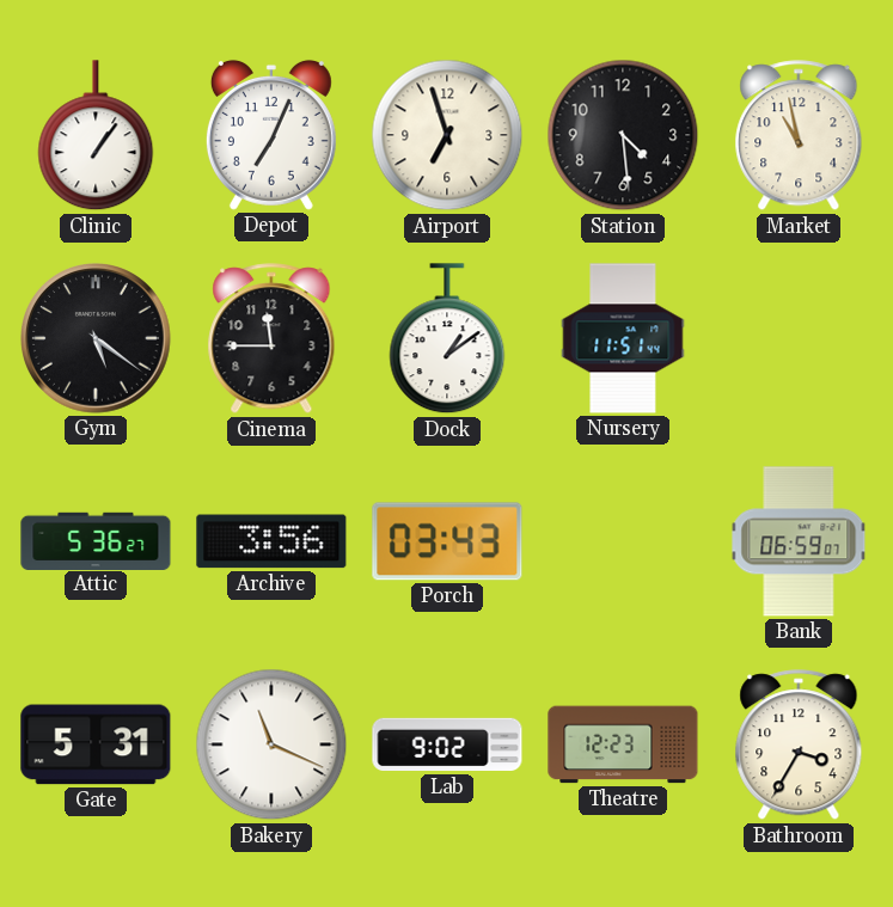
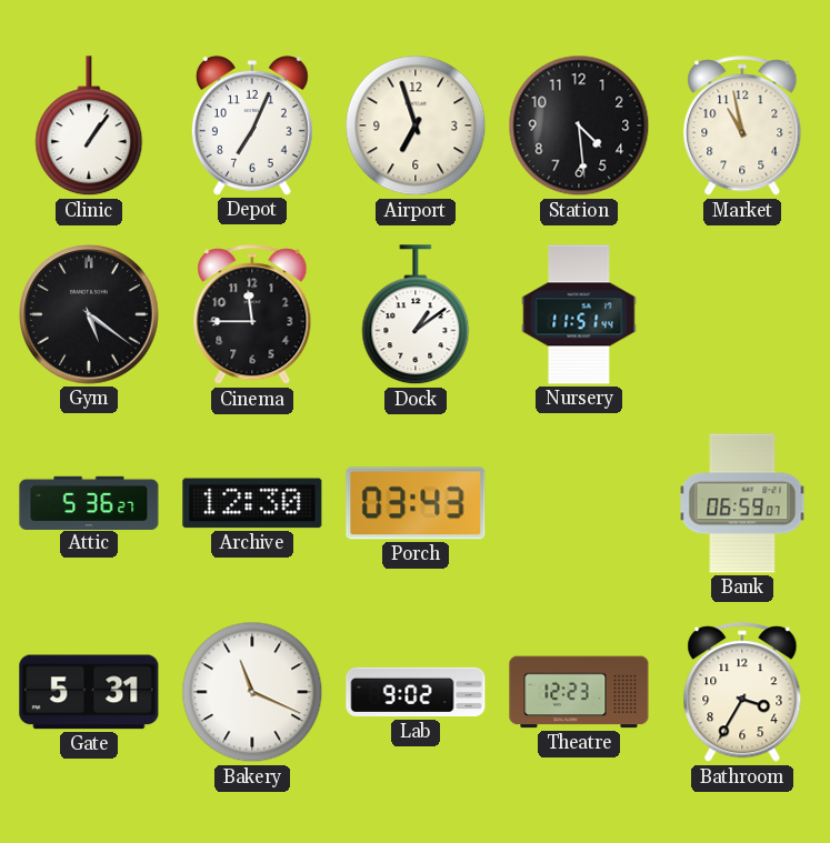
Archive: 3:56 -> 12:30
